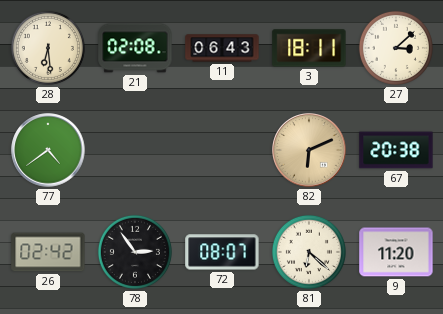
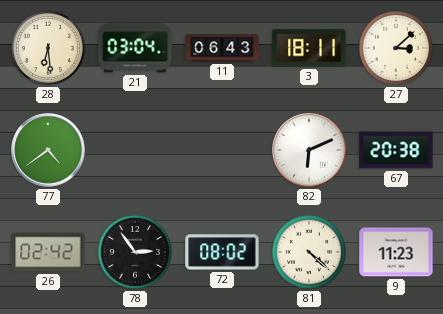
21: 02:08 -> 03:04
82 dial: champagne -> white
72: 08:07 -> 08:02
81: 6:22 -> 4:22
9: 11:20 -> 11:23
